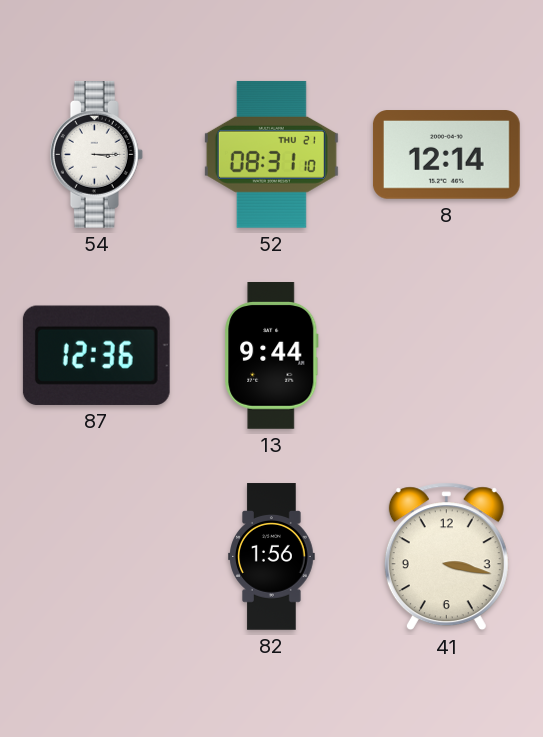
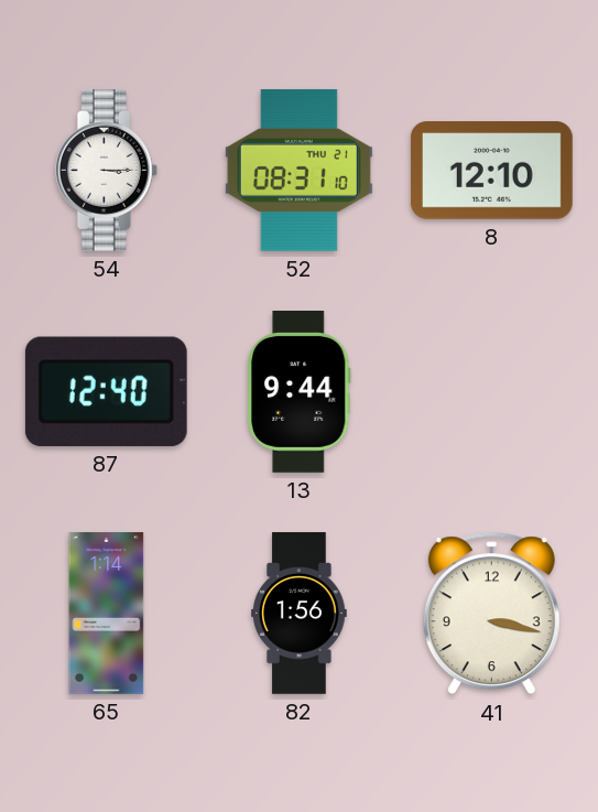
8: 12:14 -> 12:10
87: 12:36 -> 12:40
65: none -> 1:14
